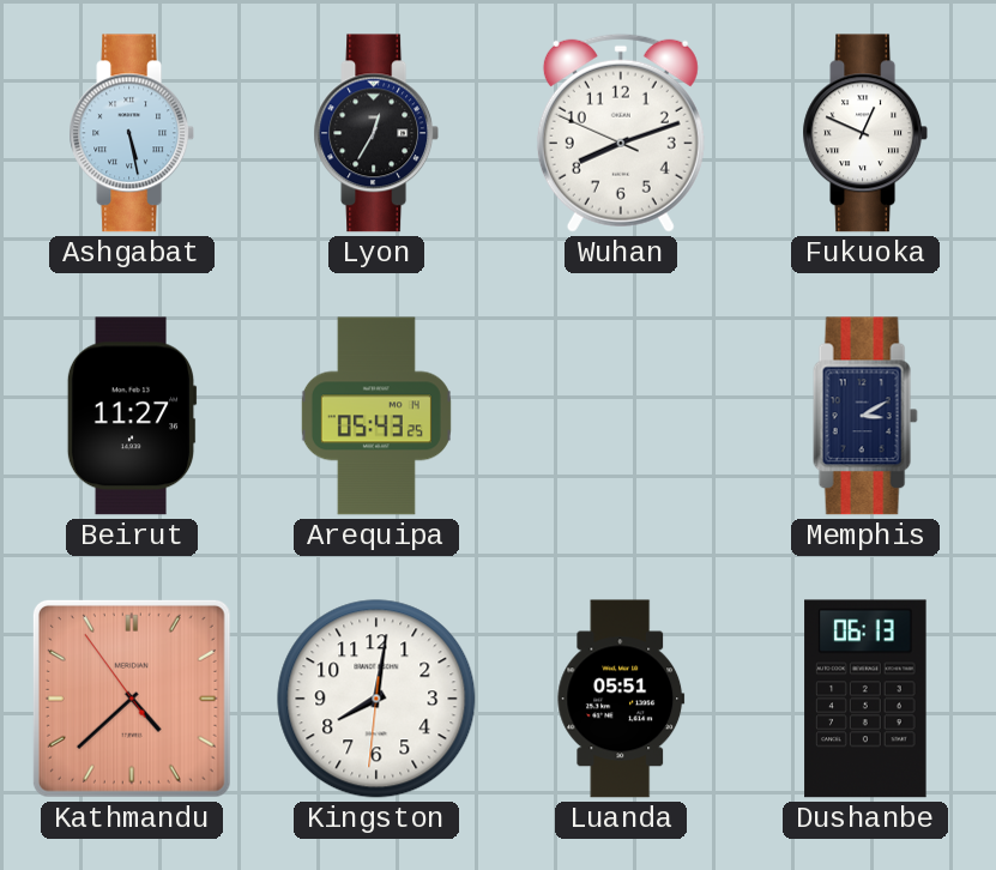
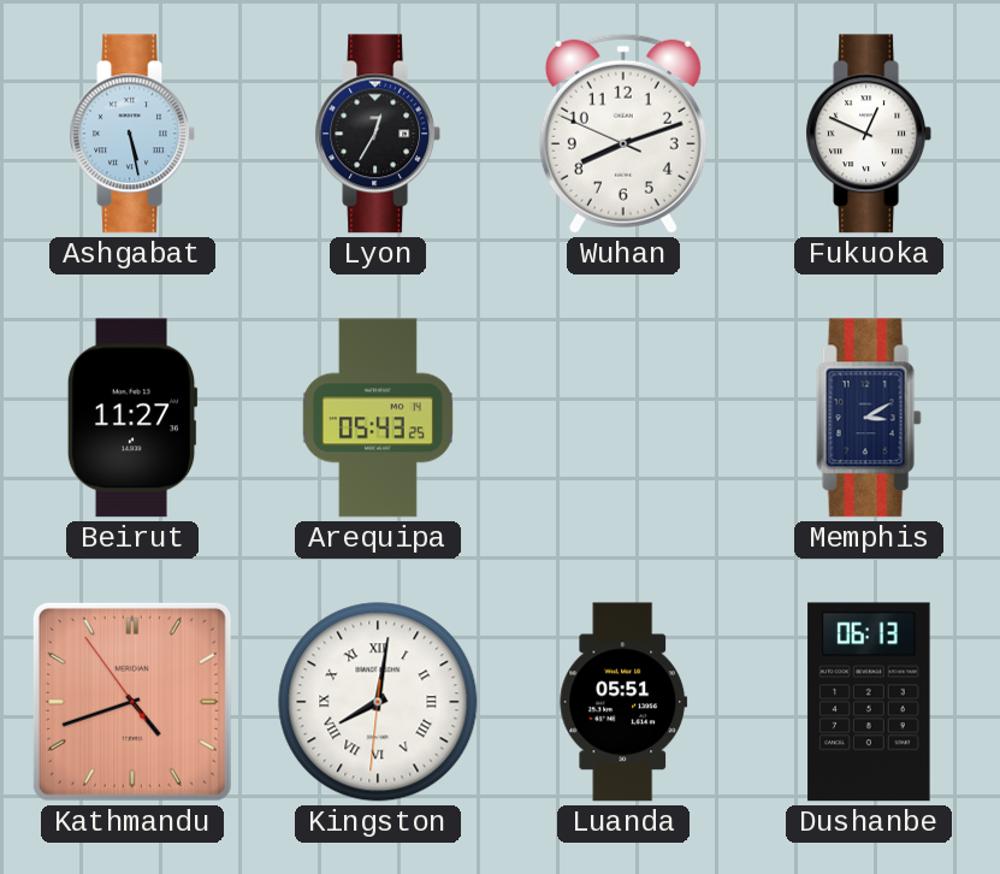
Kathmandu: 4:37 -> 4:41
Kingston numerals: Arabic -> Roman
